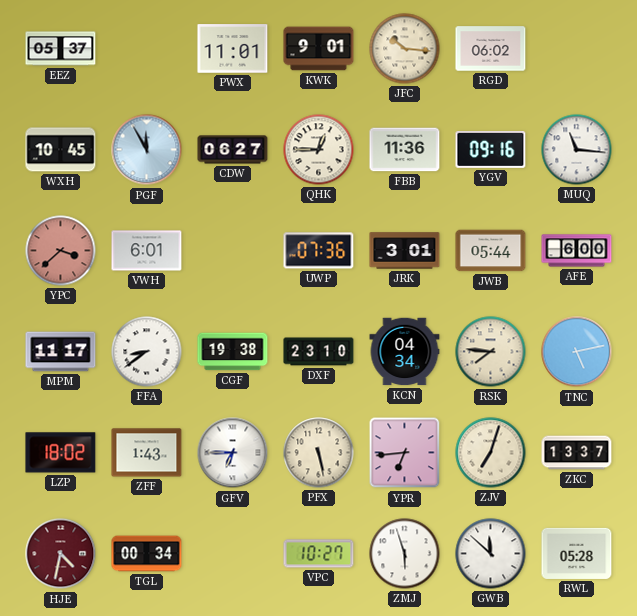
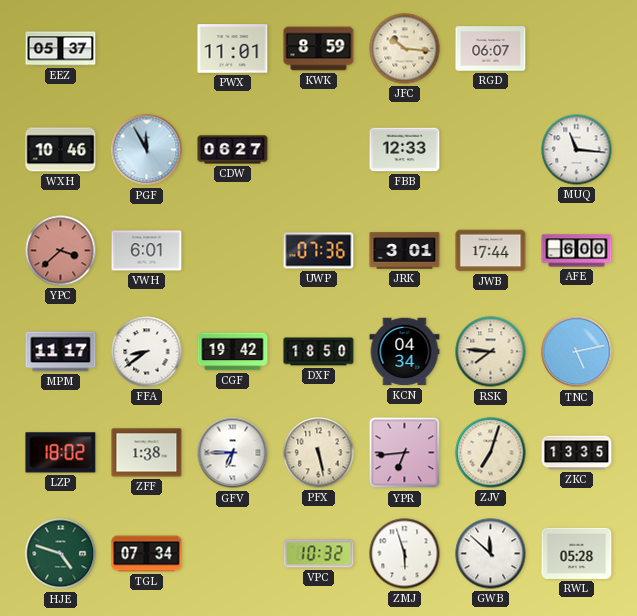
KWK: 9:01 -> 8:59
RGD: 06:02 -> 06:07
WXH: 10:45 -> 10:46
QHK: 12:45 -> none
FBB: 11:36 -> 12:33
YGV: 09:16 -> none
JWB: 05:44 -> 17:44
CGF: 19:38 -> 19:42
DXF: 23:10 -> 18:50
ZFF: 1:43 -> 1:38
ZKC: 13:37 -> 13:35
HJE: 4:32 -> 4:48
HJE dial: burgundy -> green
TGL: 00:34 -> 07:34
VPC: 10:27 -> 10:32
